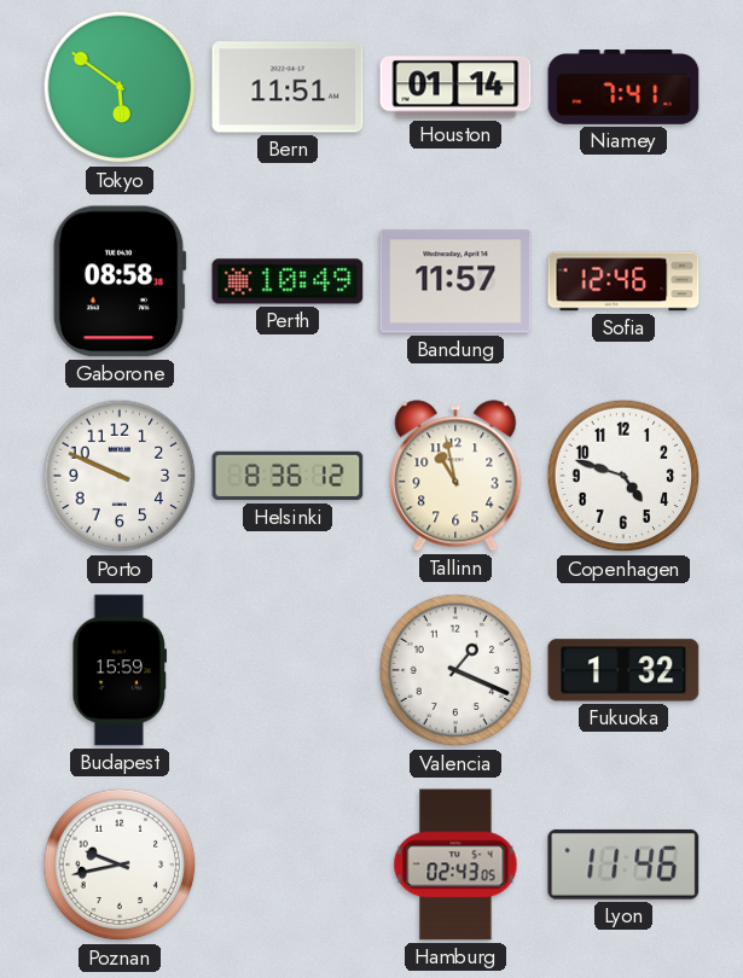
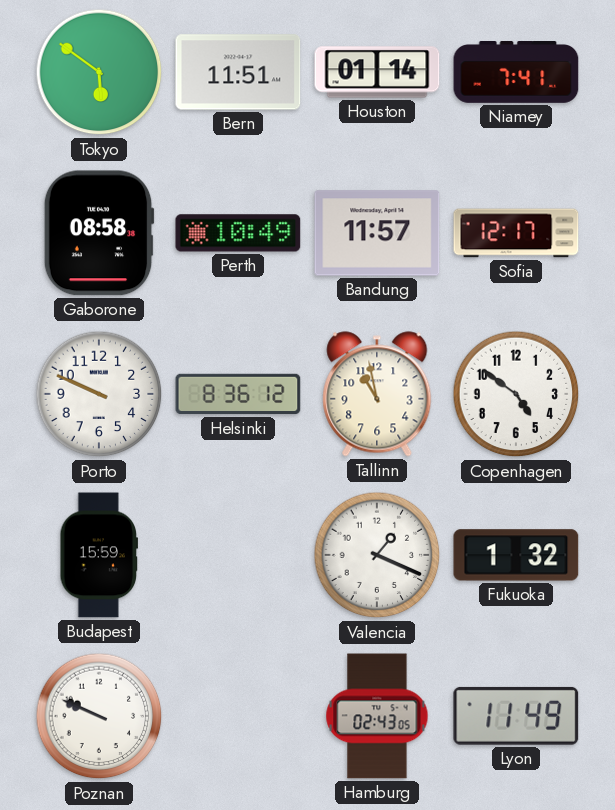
Sofia: 12:46 -> 12:17
Copenhagen: 4:48 -> 4:51
Poznan: 9:43 -> 9:49
Lyon: 11:46 -> 11:49
